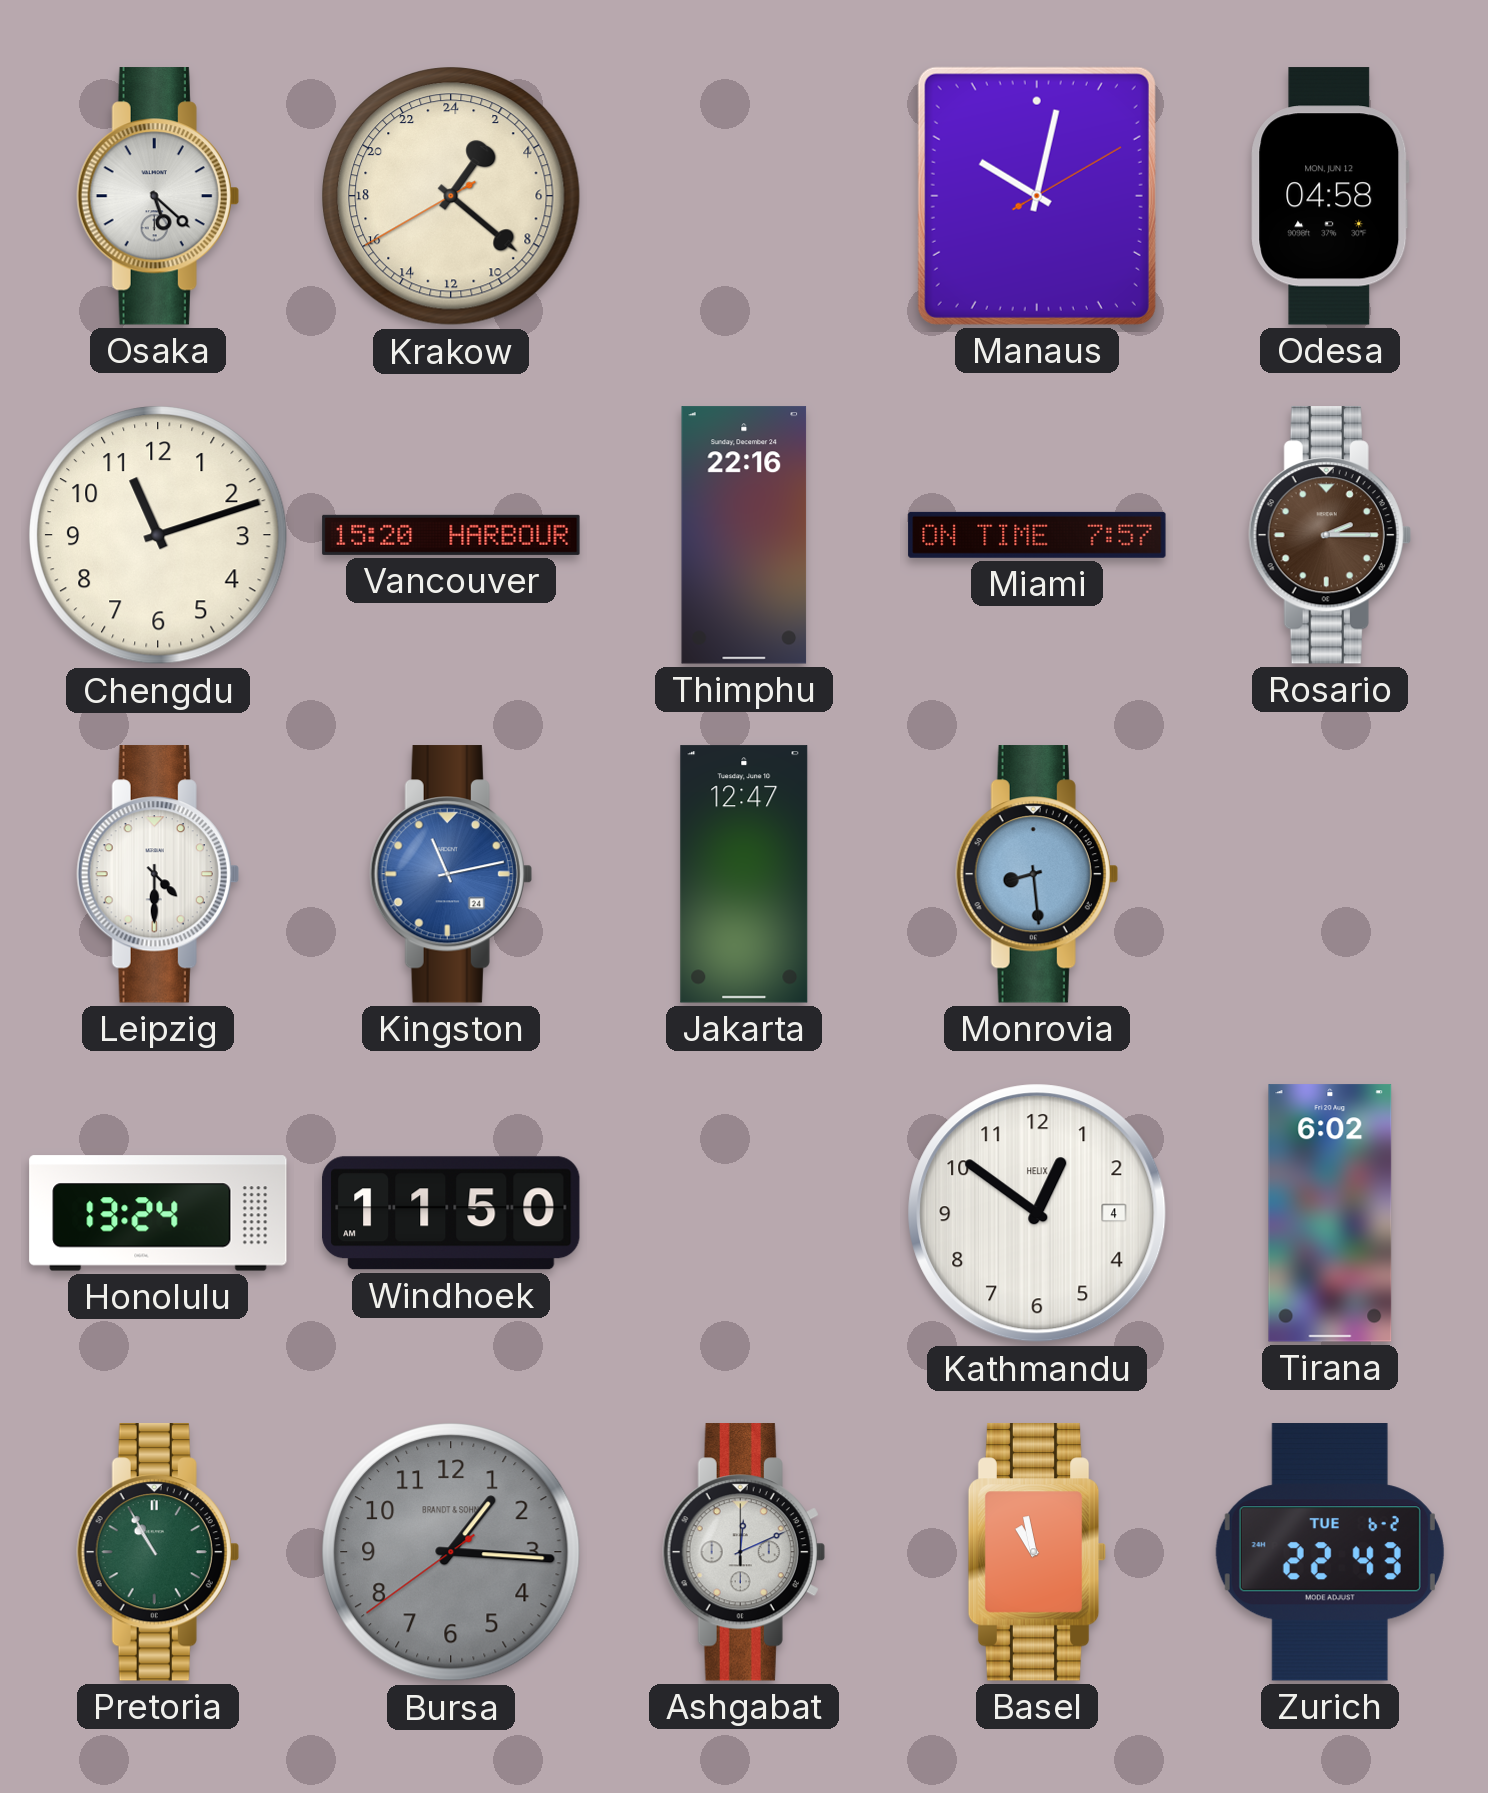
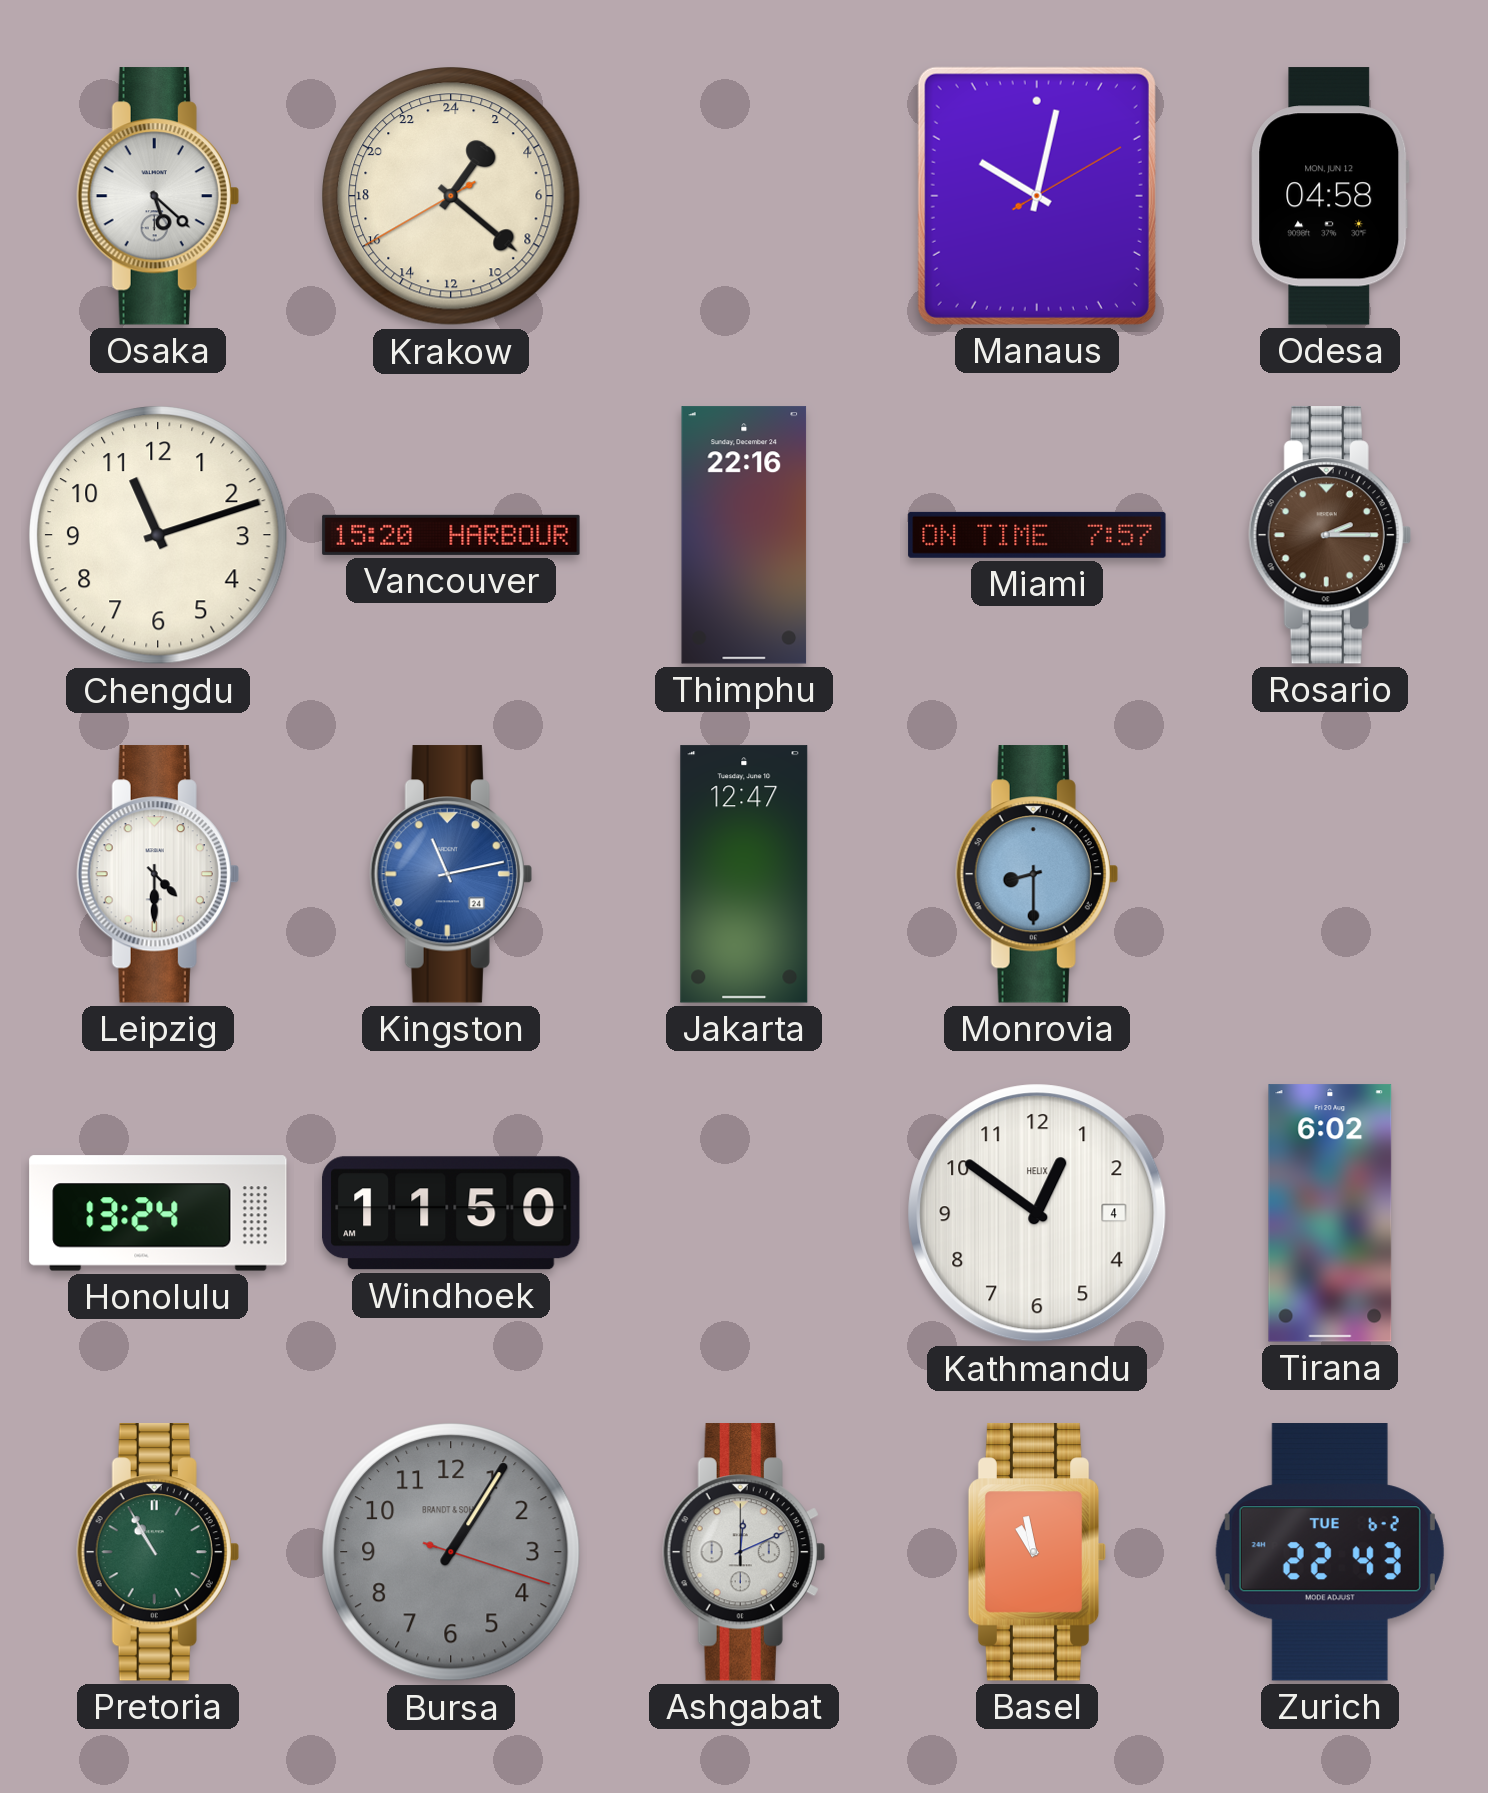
Monrovia: 8:29 -> 8:30
Bursa: 1:15 -> 1:05
